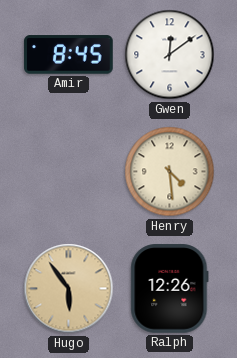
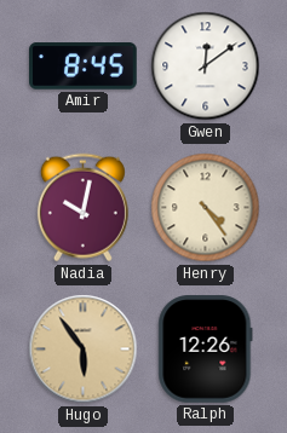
Nadia: none -> 10:02
Henry: 4:29 -> 4:24
